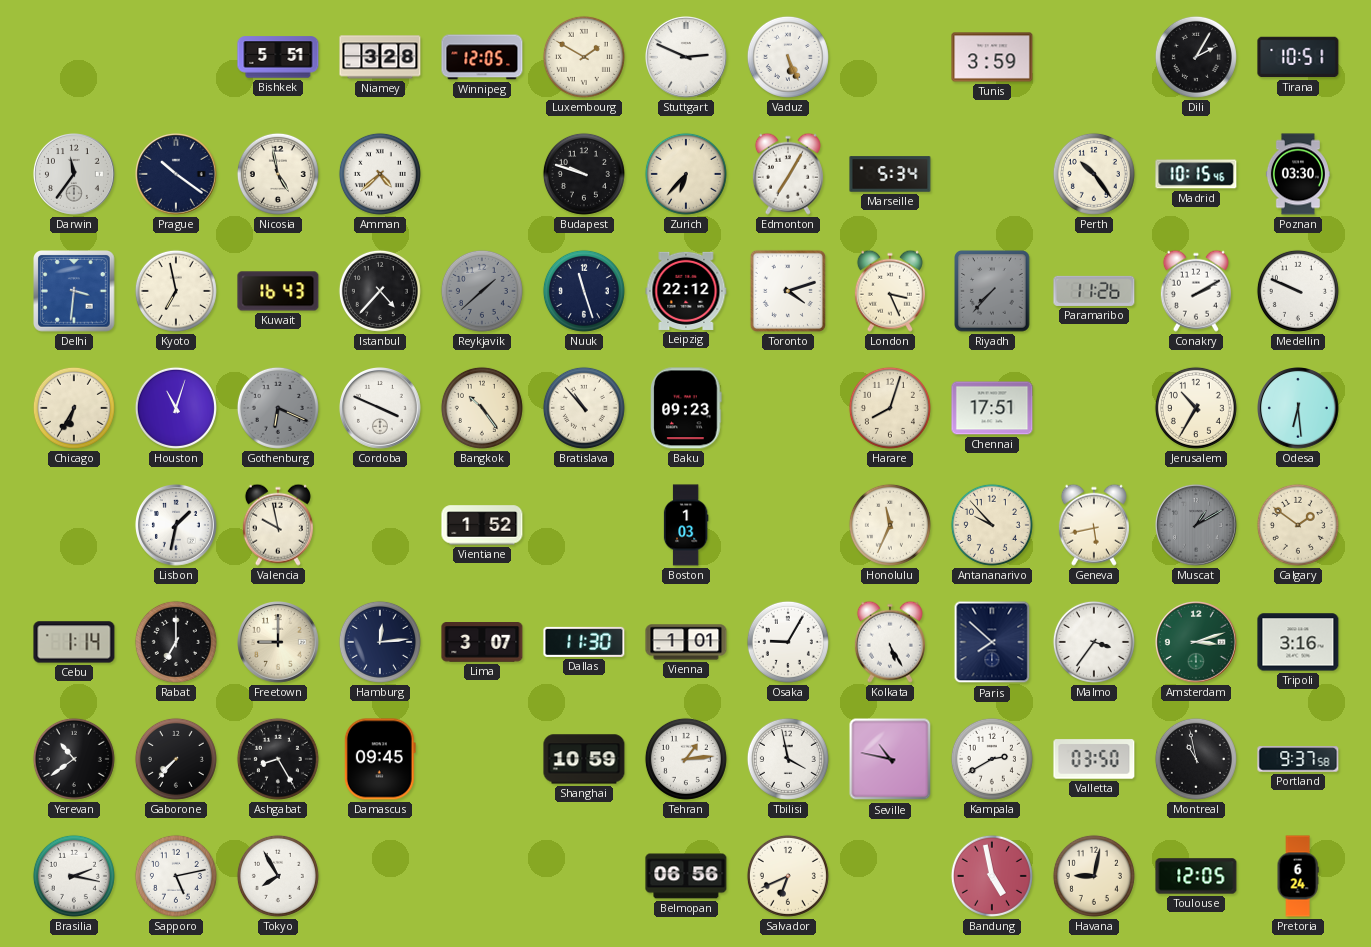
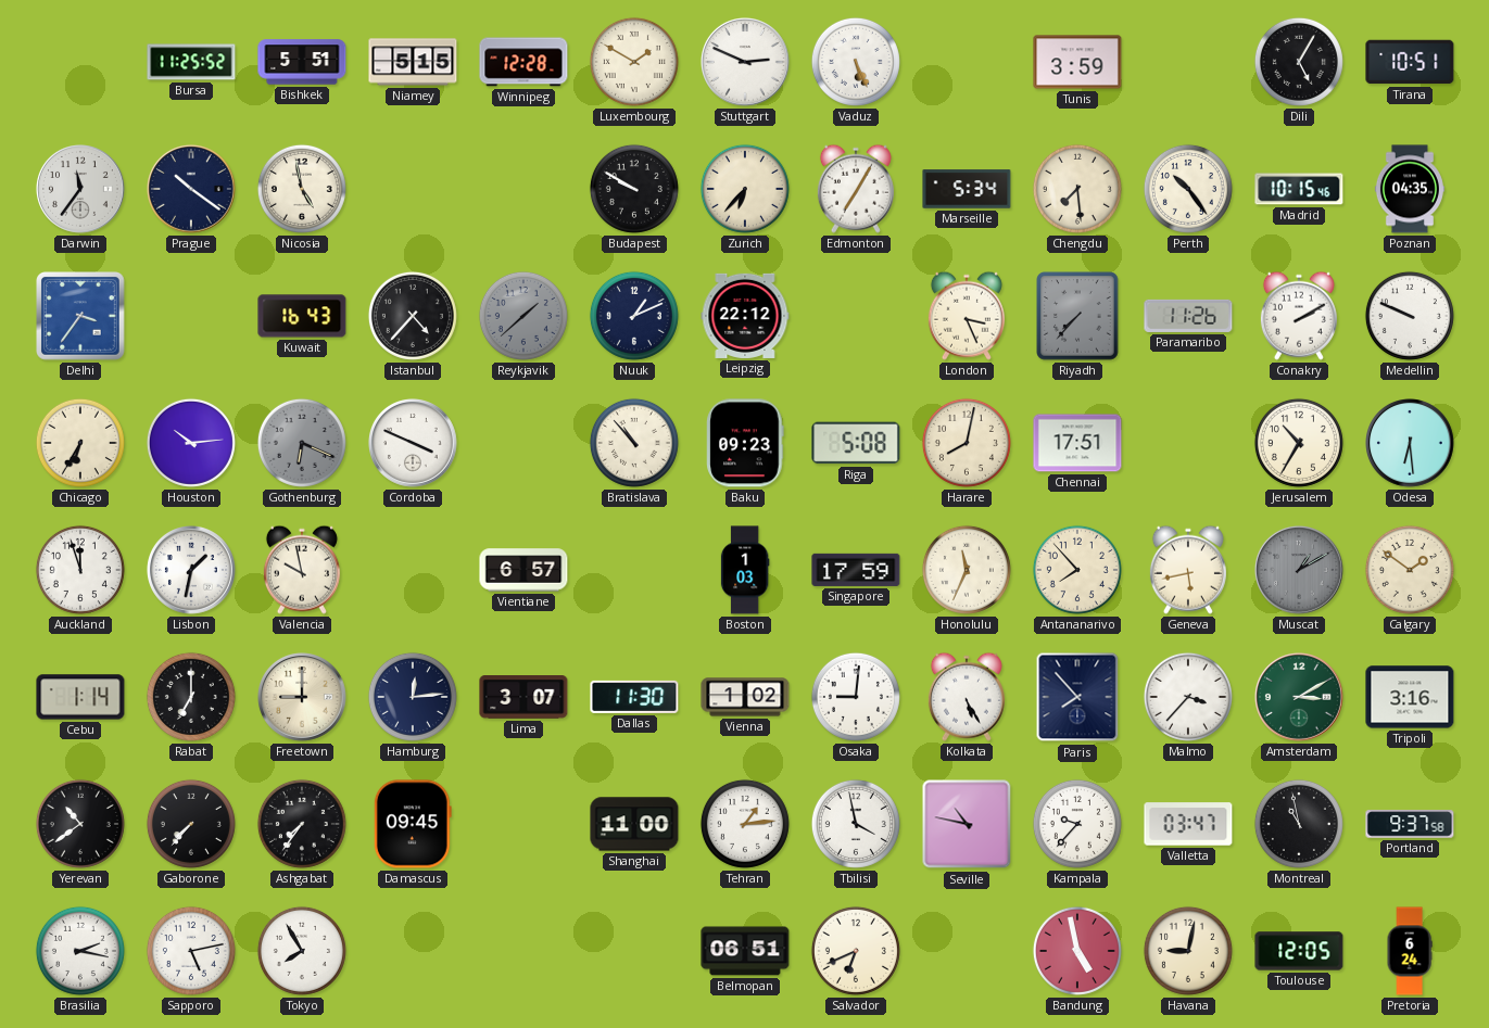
Bursa: none -> 11:25
Niamey: 3:28 -> 5:15
Winnipeg: 12:05 -> 12:28
Dili: 2:05 -> 5:05
Amman: 4:38 -> none
Budapest: 9:48 -> 9:50
Chengdu: none -> 7:29
Poznan: 03:30 -> 04:35
Delhi: 3:31 -> 3:36
Kyoto: 6:58 -> none
Nuuk: 11:27 -> 1:11
Toronto: 4:12 -> none
Houston: 11:03 -> 10:14
Bangkok: 10:24 -> none
Riga: none -> 5:08
Harare: 8:03 -> 8:02
Auckland: none -> 11:57
Vientiane: 1:52 -> 6:57
Singapore: none -> 17:59
Antananarivo: 9:53 -> 7:53
Vienna: 1:01 -> 1:02
Osaka: 9:05 -> 9:01
Paris: 7:52 -> 7:53
Malmo: 3:36 -> 3:37
Amsterdam: 3:12 -> 3:10
Ashgabat: 8:25 -> 7:36
Shanghai: 10:59 -> 11:00
Kampala: 2:40 -> 9:37
Valletta: 03:50 -> 03:47
Belmopan: 06:56 -> 06:51
